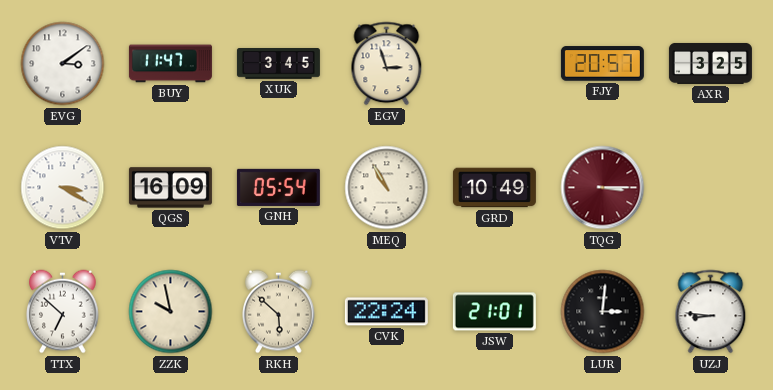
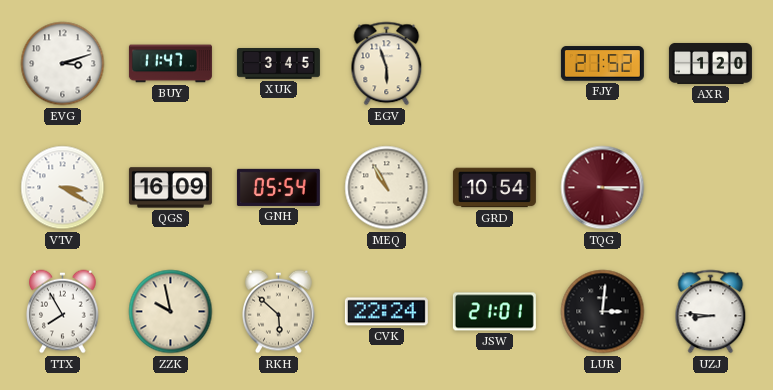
EVG: 3:09 -> 3:12
EGV: 2:57 -> 5:57
FJY: 20:57 -> 21:52
AXR: 3:25 -> 1:20
GRD: 10:49 -> 10:54
TTX: 6:52 -> 7:55
